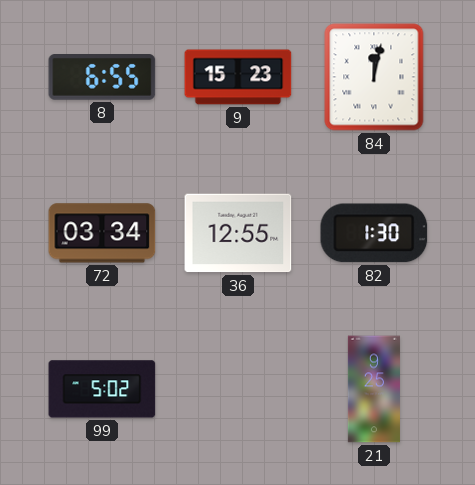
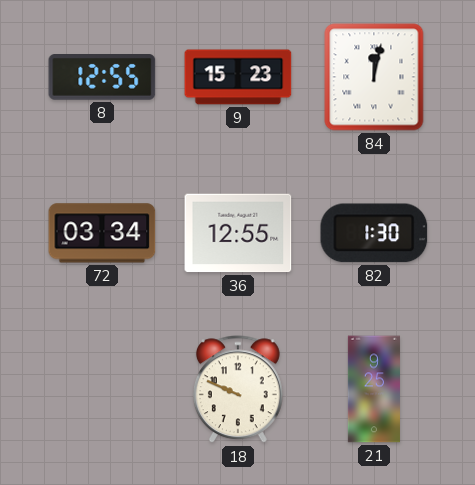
8: 6:55 -> 12:55
99: 5:02 -> none
18: none -> 9:49
